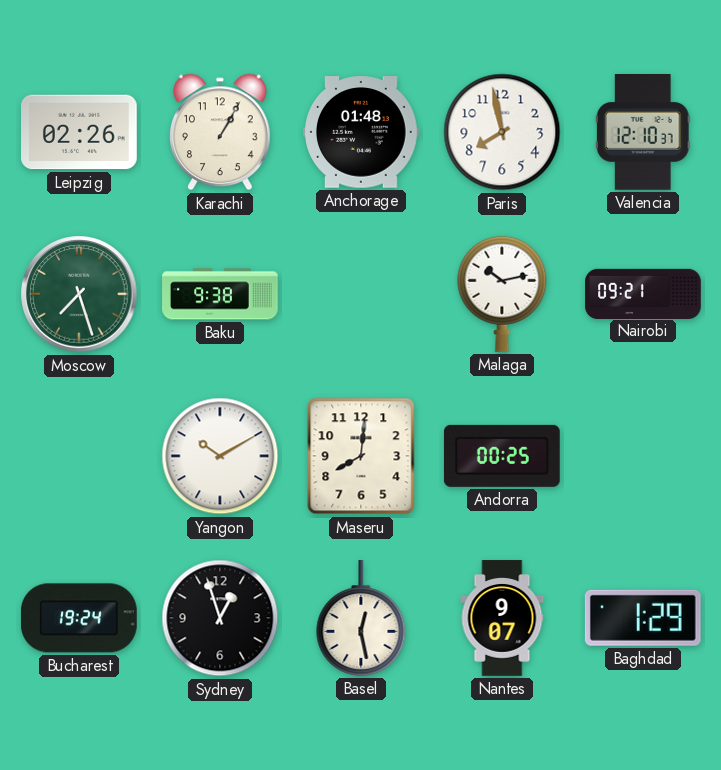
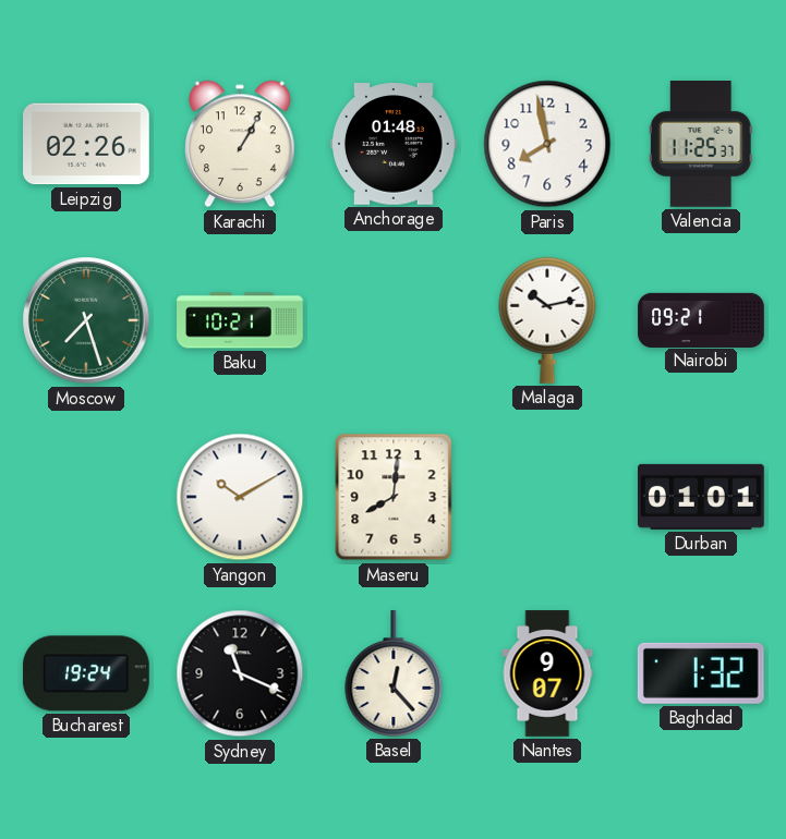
Valencia: 12:10 -> 11:25
Baku: 9:38 -> 10:21
Andorra: 00:25 -> none
Durban: none -> 01:01
Sydney: 12:57 -> 11:19
Basel: 12:28 -> 12:23
Baghdad: 1:29 -> 1:32
